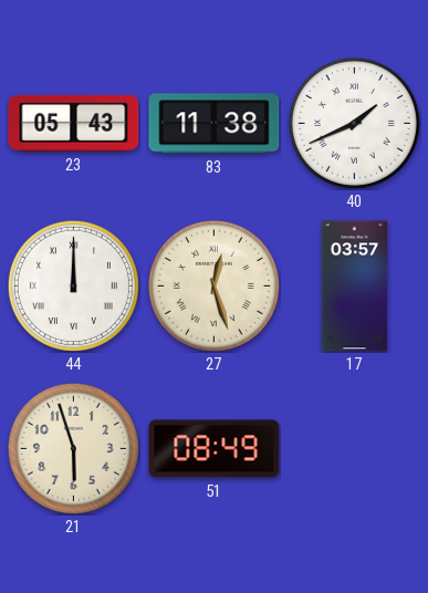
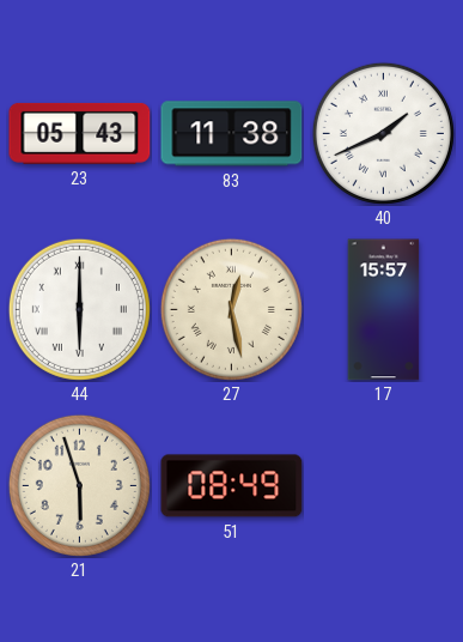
44: 12:00 -> 6:00
27: 12:27 -> 12:28
17: 03:57 -> 15:57
